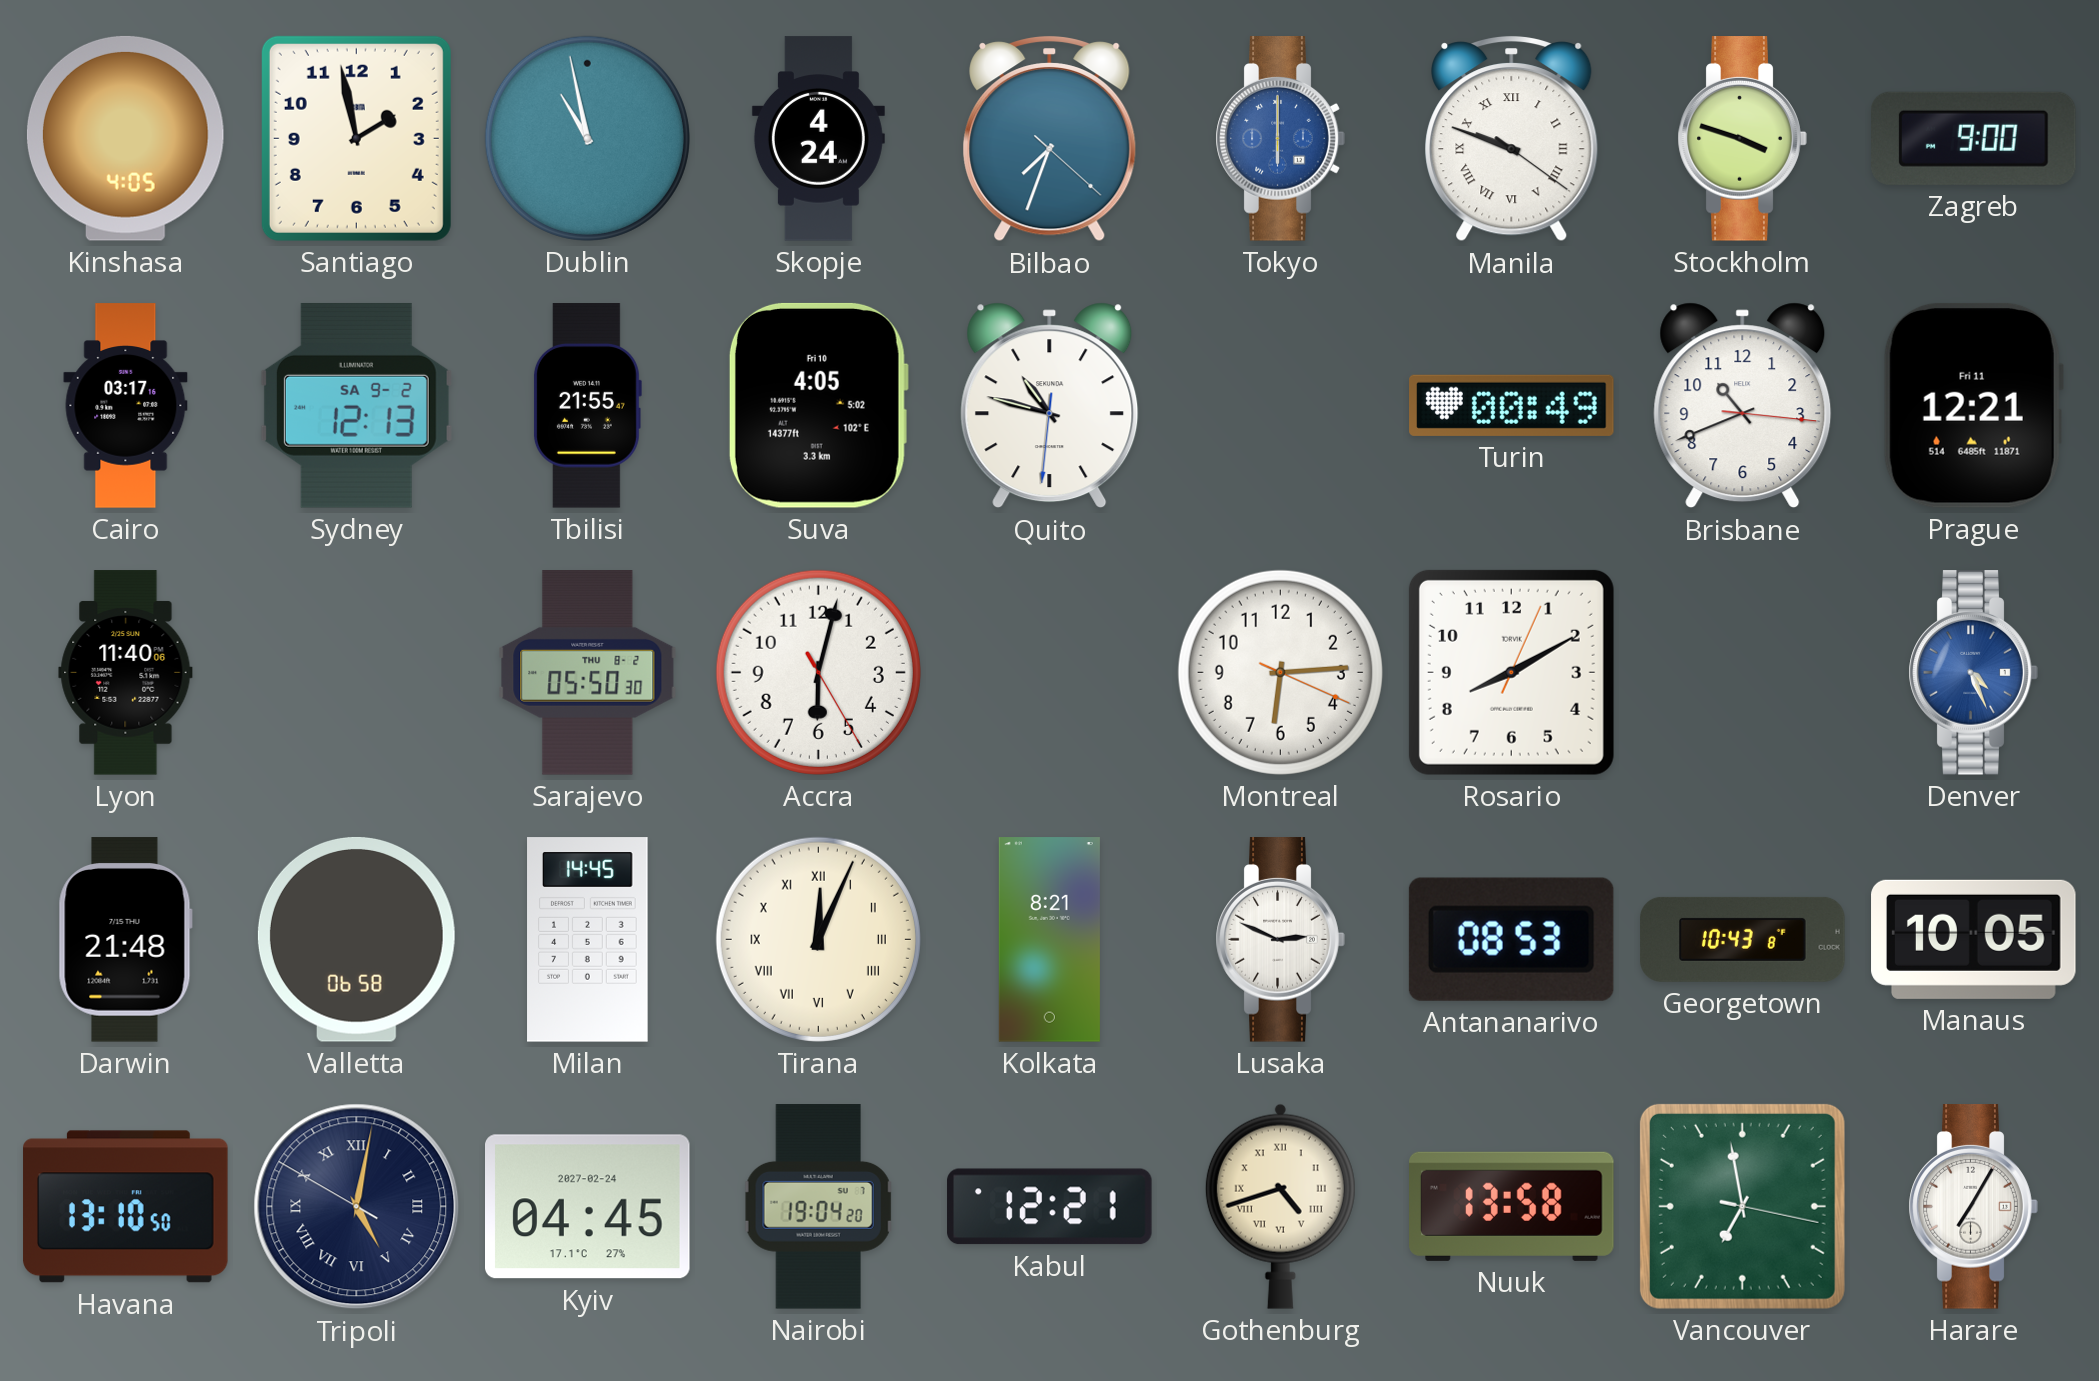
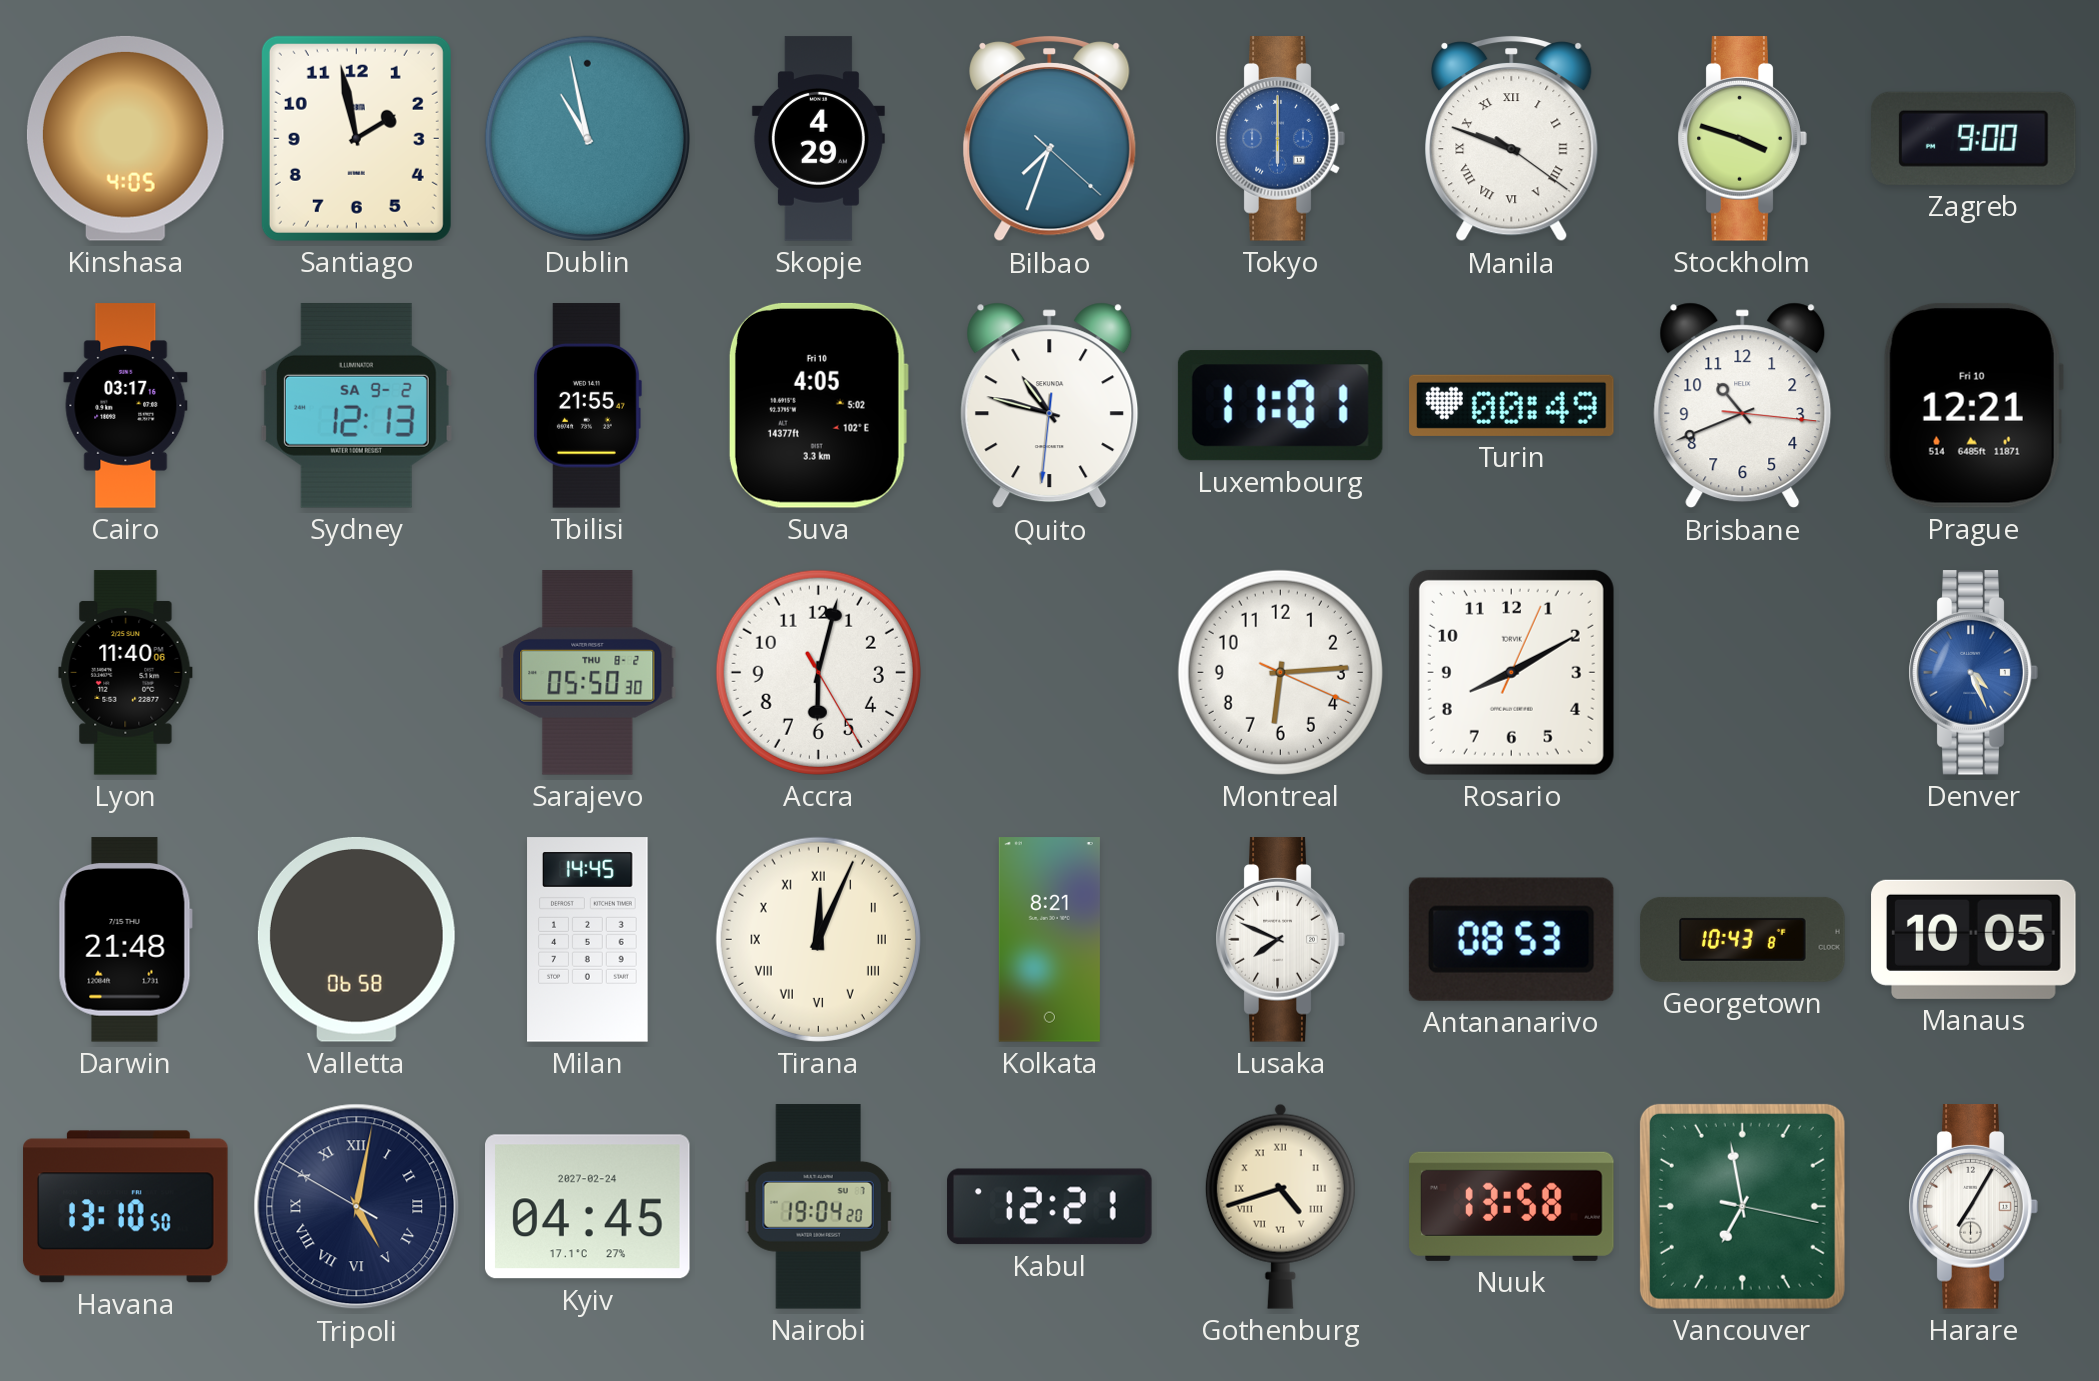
Skopje: 4:24 -> 4:29
Luxembourg: none -> 11:01
Prague date: Fri 11 -> Fri 10
Lusaka: 2:49 -> 7:49
